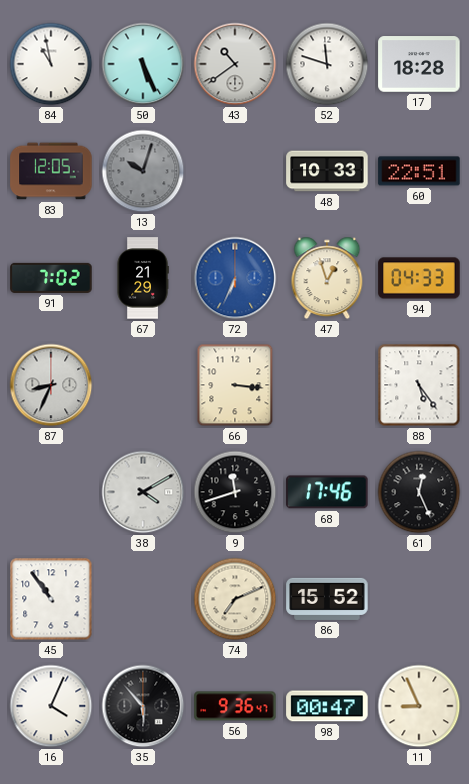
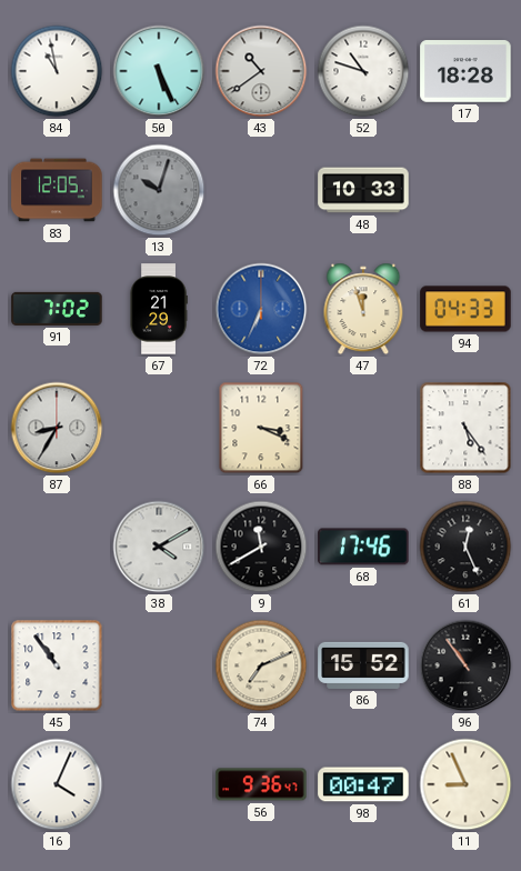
52: 11:48 -> 10:48
60: 22:51 -> none
47: 12:57 -> 11:57
87: 8:34 -> 8:35
66: 3:16 -> 3:19
9: 11:42 -> 11:40
96: none -> 10:54
35: 5:53 -> none
